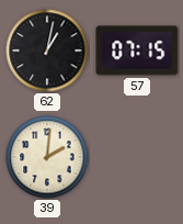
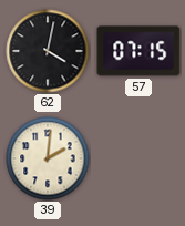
62: 1:02 -> 4:02
